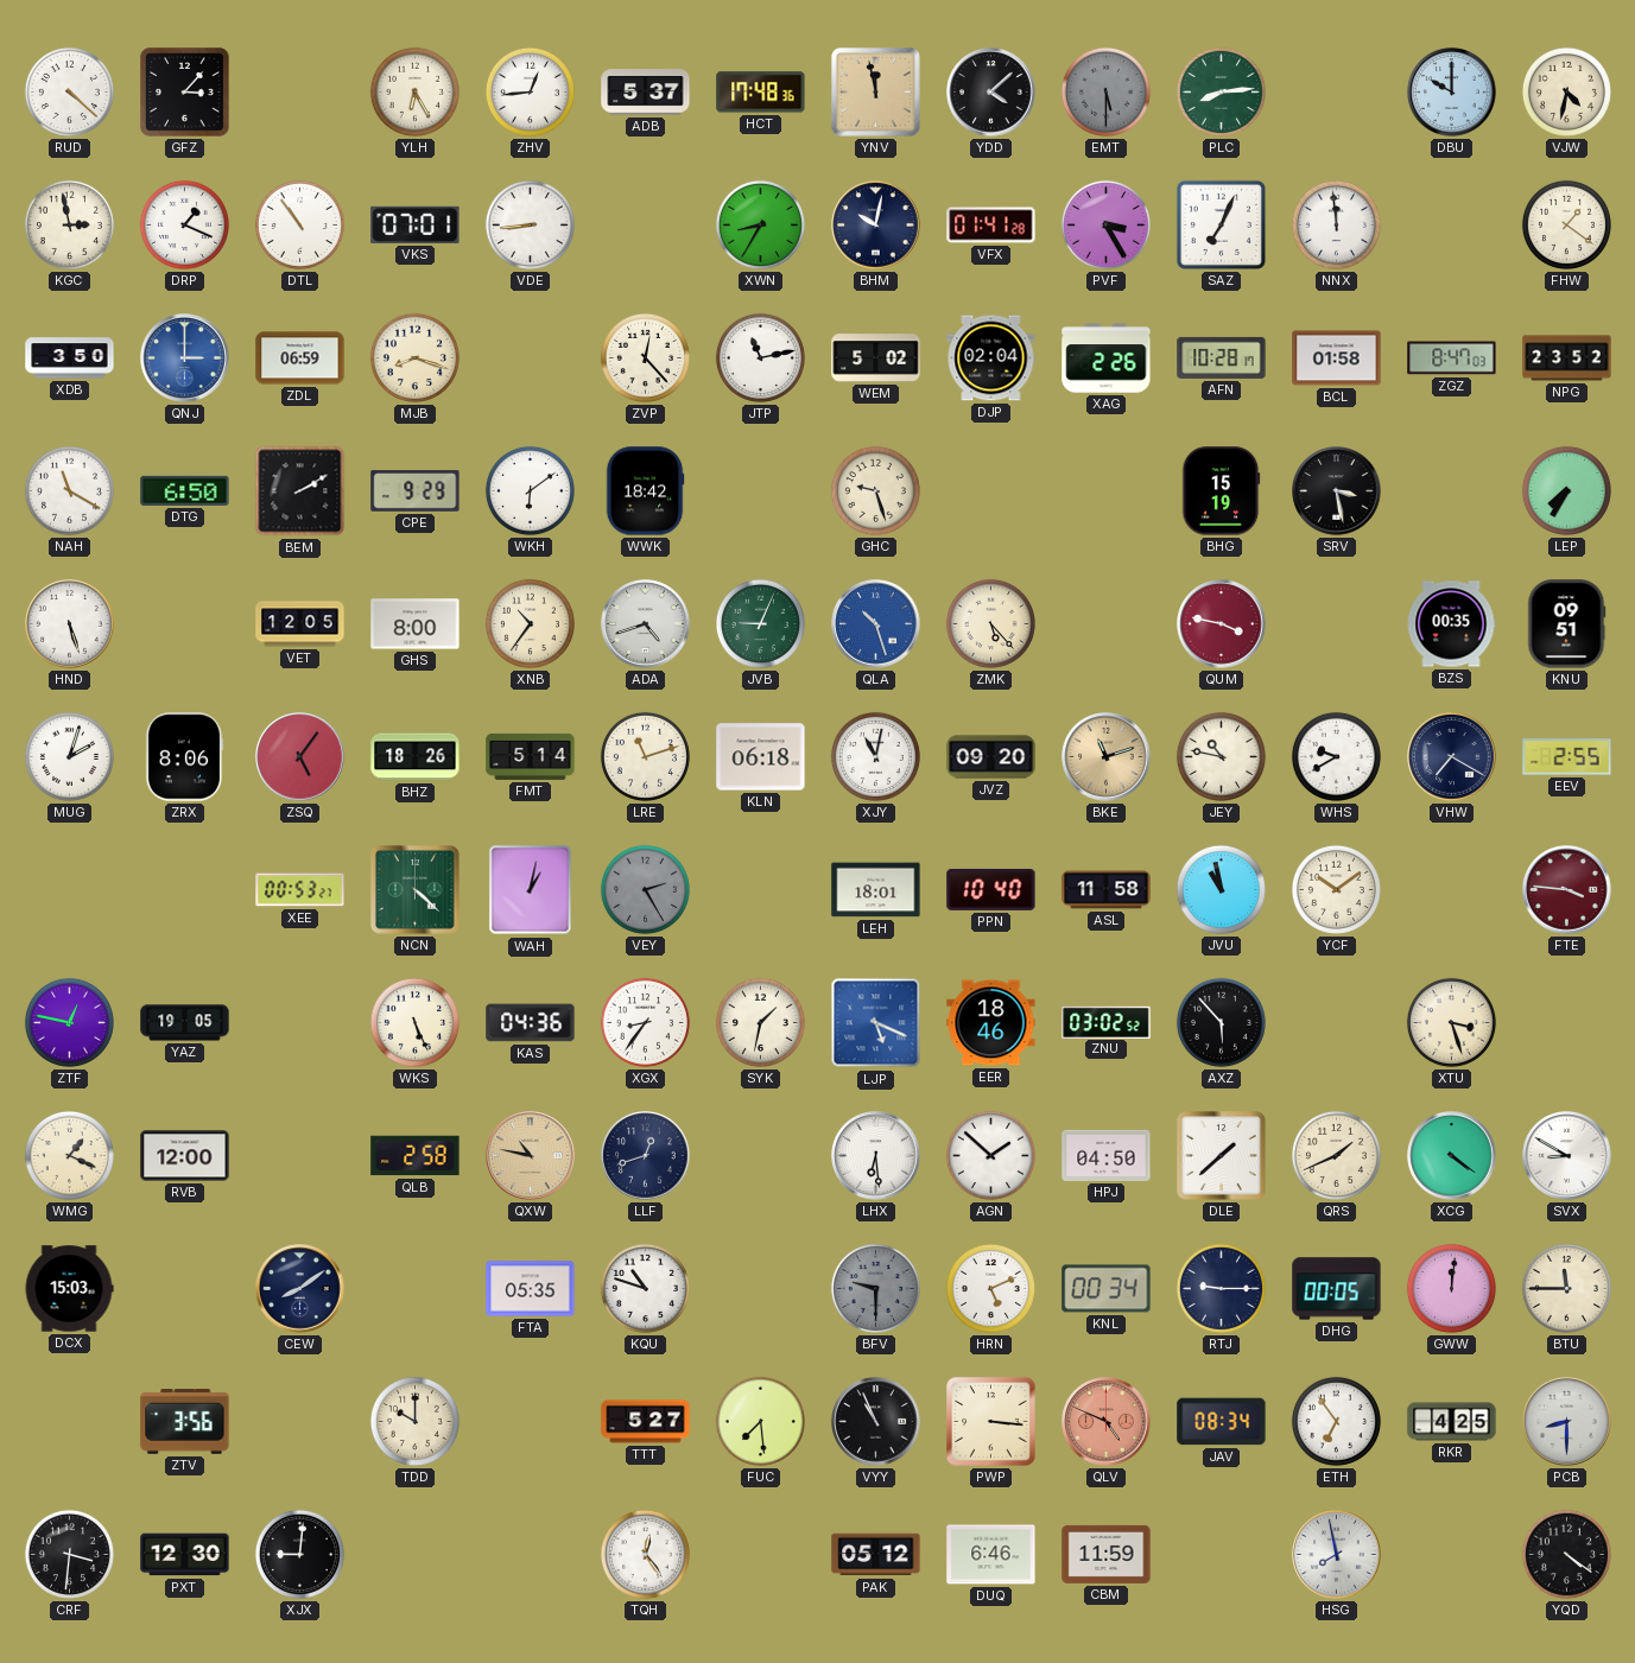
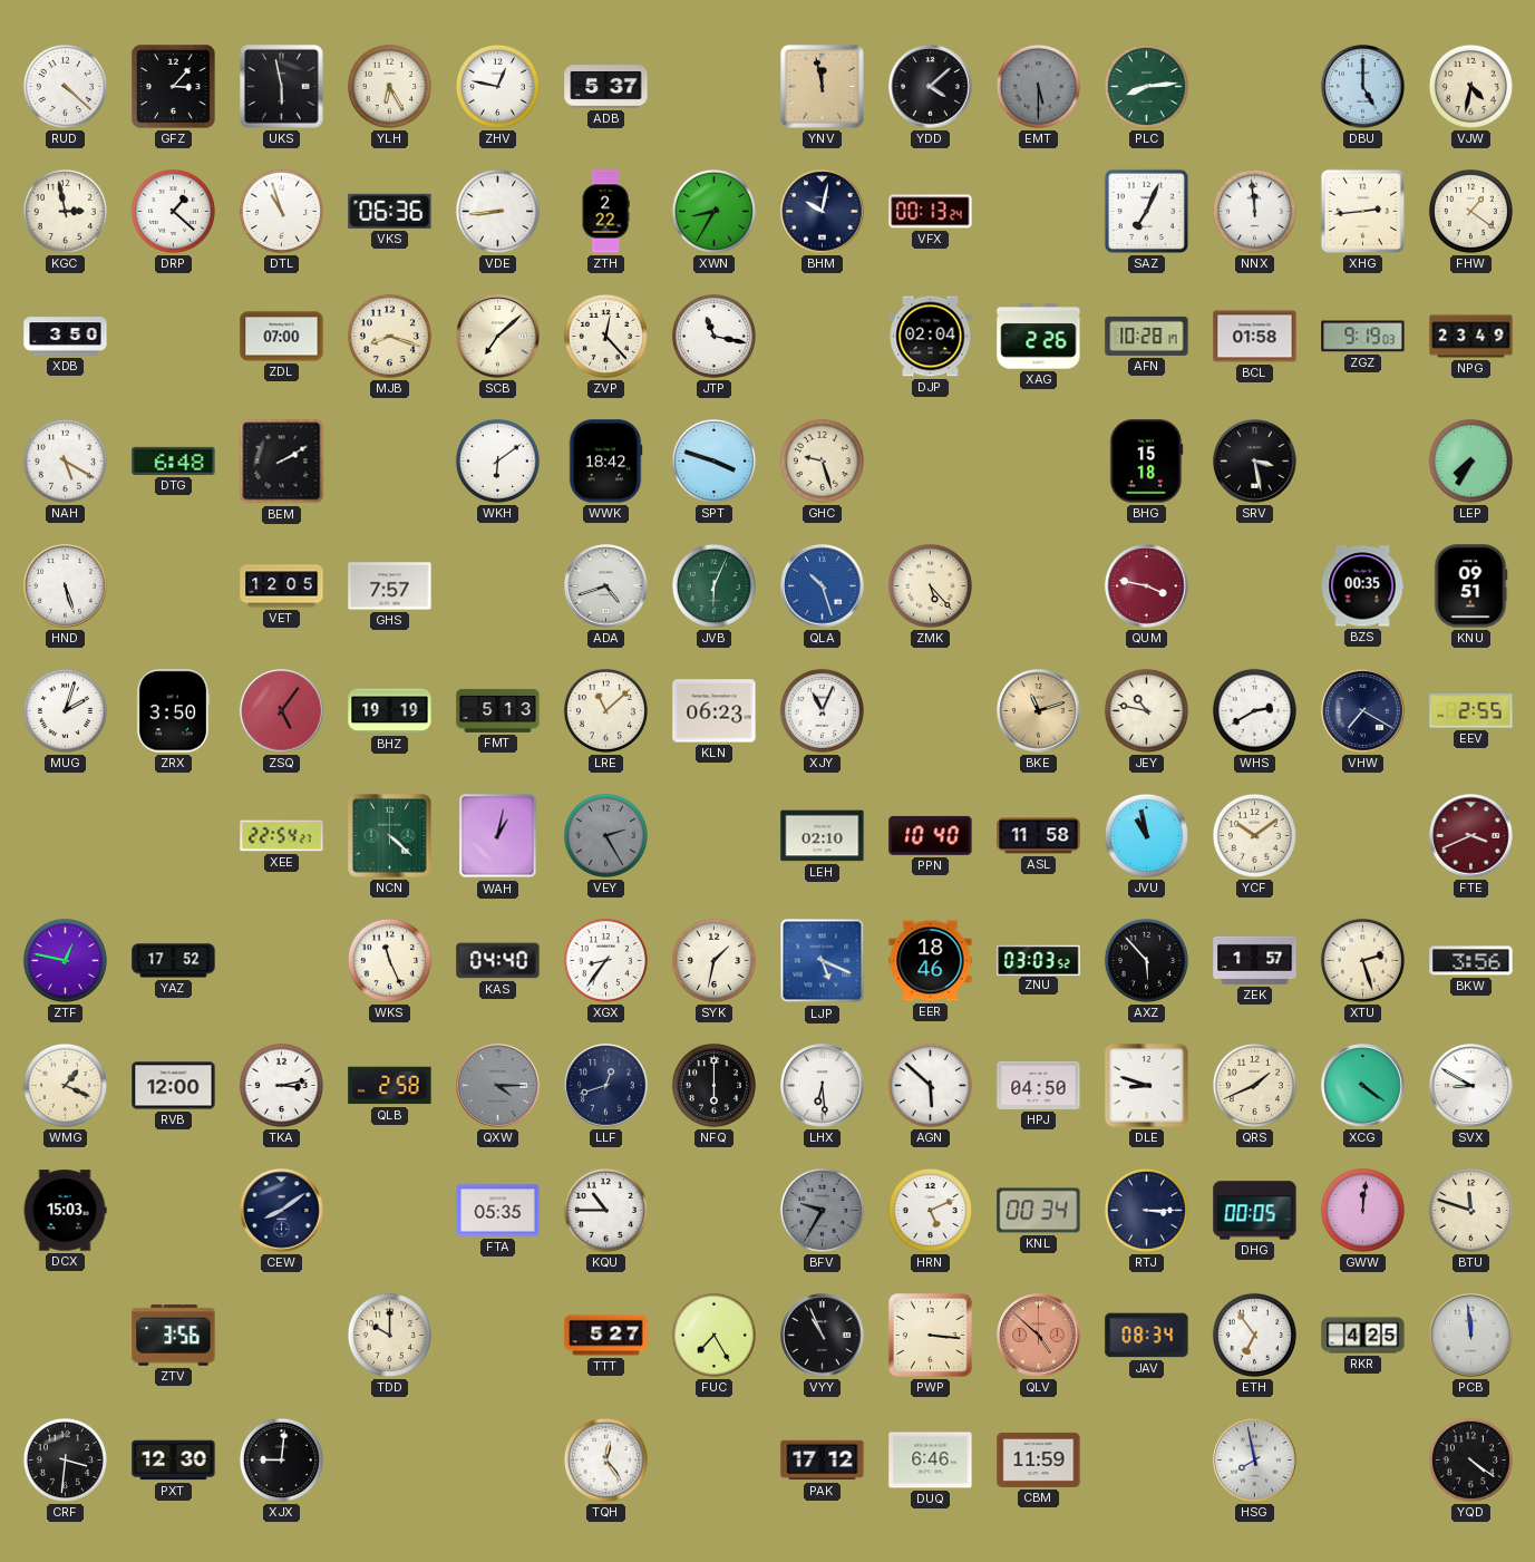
UKS: none -> 5:58
ZHV: 12:44 -> 12:47
HCT: 17:48 -> none
DBU: 10:00 -> 5:00
DRP: 1:19 -> 1:22
DTL: 10:54 -> 10:57
VKS: 07:01 -> 06:36
ZTH: none -> 2:22
VFX: 01:41 -> 00:13
PVF: 3:25 -> none
XHG: none -> 2:44
QNJ: 3:00 -> none
ZDL: 06:59 -> 07:00
SCB: none -> 7:08
JTP: 11:13 -> 11:17
WEM: 5:02 -> none
ZGZ: 8:47 -> 9:19
NPG: 23:52 -> 23:49
NAH: 11:20 -> 5:20
DTG: 6:50 -> 6:48
CPE: 9:29 -> none
SPT: none -> 3:48
BHG: 15:19 -> 15:18
GHS: 8:00 -> 7:57
XNB: 10:36 -> none
JVB: 9:04 -> 6:04
ZRX: 8:06 -> 3:50
BHZ: 18:26 -> 19:19
FMT: 5:14 -> 5:13
LRE: 11:12 -> 11:08
KLN: 06:18 -> 06:23
XJY: 11:02 -> 11:04
JVZ: 09:20 -> none
WHS: 9:40 -> 2:40
XEE: 00:53 -> 22:54
LEH: 18:01 -> 02:10
FTE: 3:46 -> 3:41
YAZ: 19:05 -> 17:52
WKS: 5:26 -> 11:26
KAS: 04:36 -> 04:40
ZNU: 03:02 -> 03:03
ZEK: none -> 1:57
XTU: 3:27 -> 2:27
BKW: none -> 3:56
TKA: none -> 3:13
QXW: 10:47 -> 4:15
QXW dial: champagne -> grey
NFQ: none -> 6:00
AGN: 1:52 -> 5:52
DLE: 1:38 -> 8:48
KQU: 10:48 -> 10:45
BFV: 9:30 -> 9:35
RTJ: 9:15 -> 3:15
BTU: 11:45 -> 11:48
FUC: 7:29 -> 7:25
QLV: 4:49 -> 4:52
PCB: 8:30 -> 11:59
PAK: 05:12 -> 17:12
